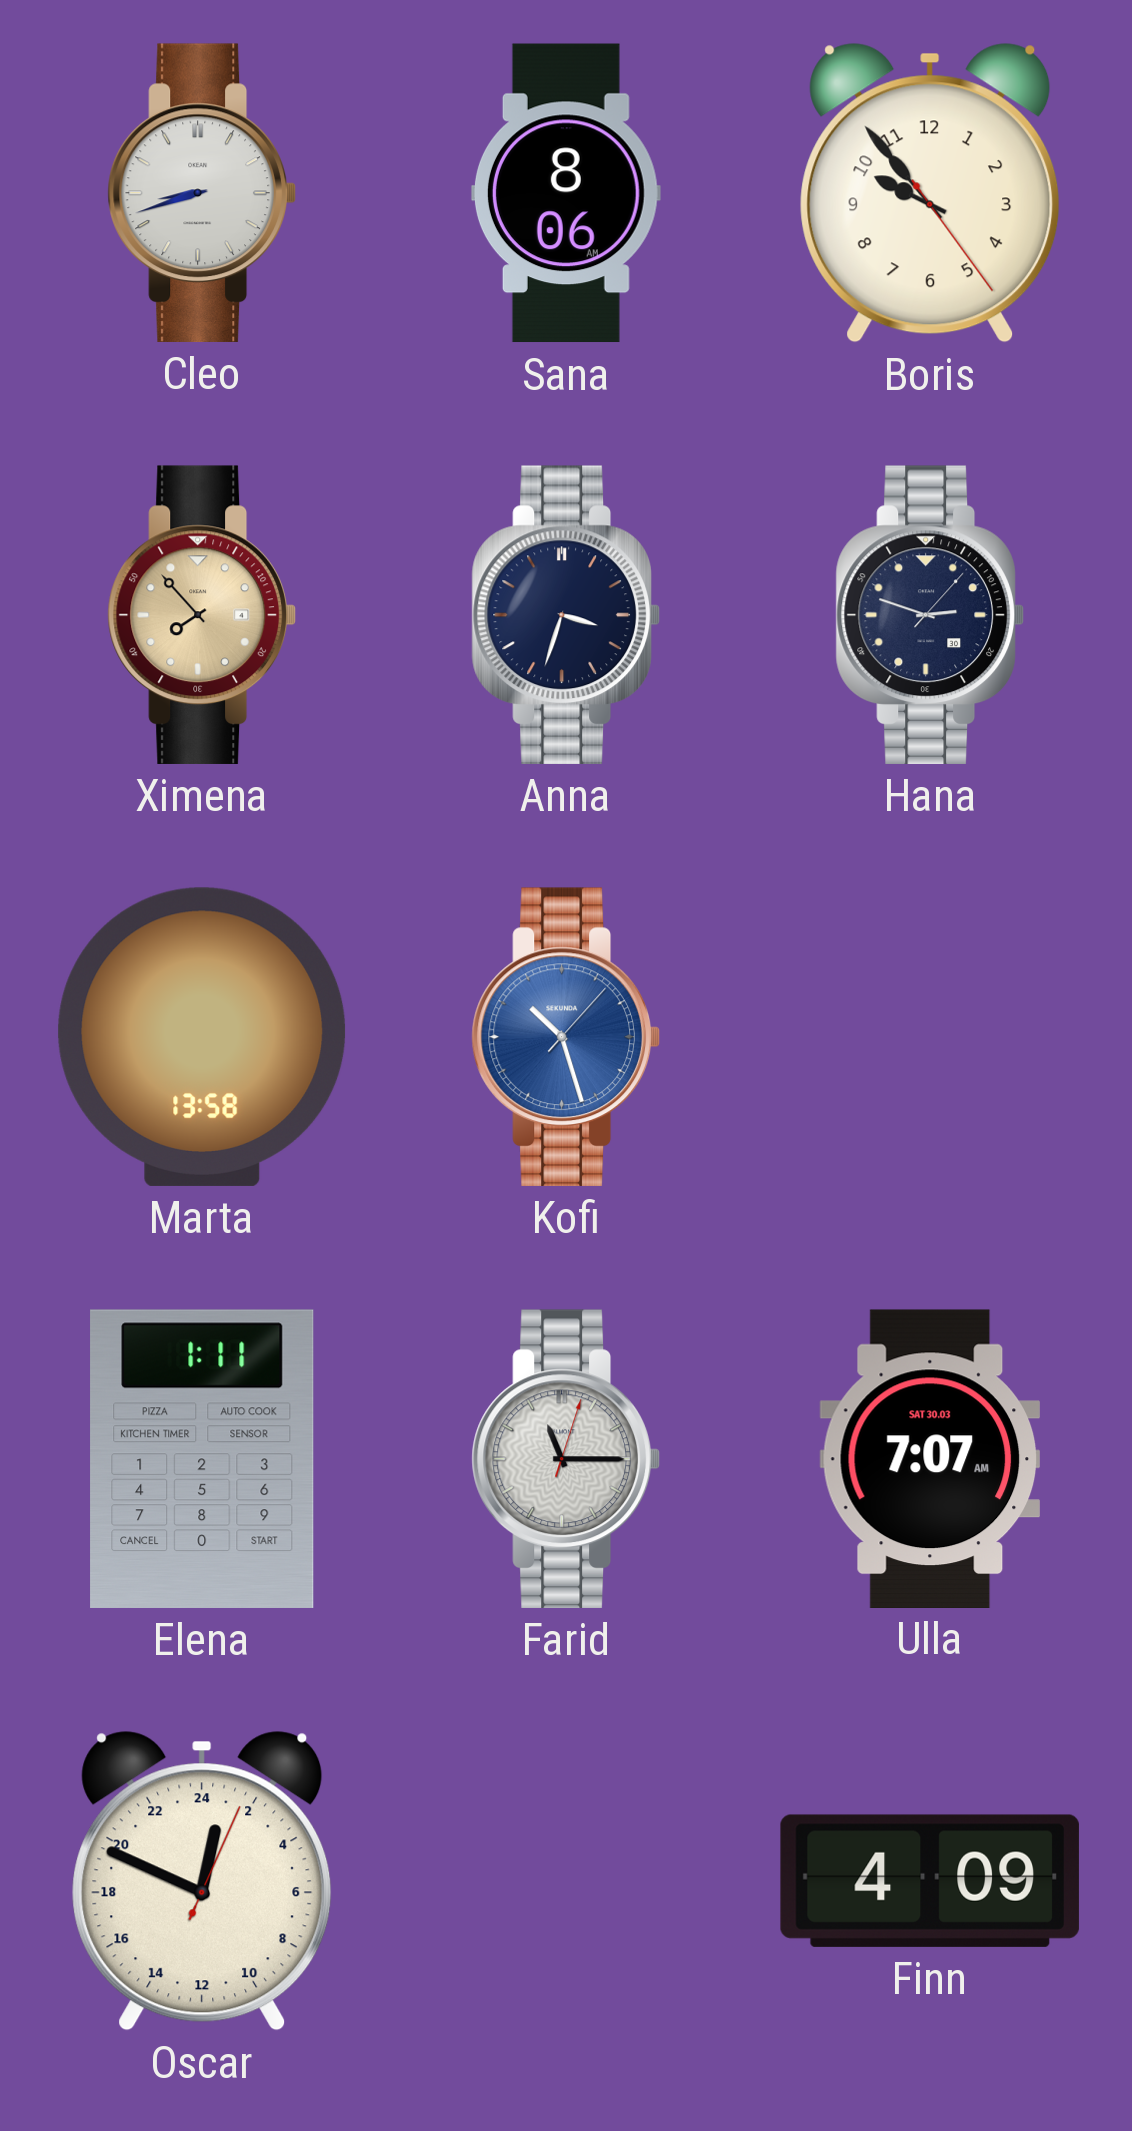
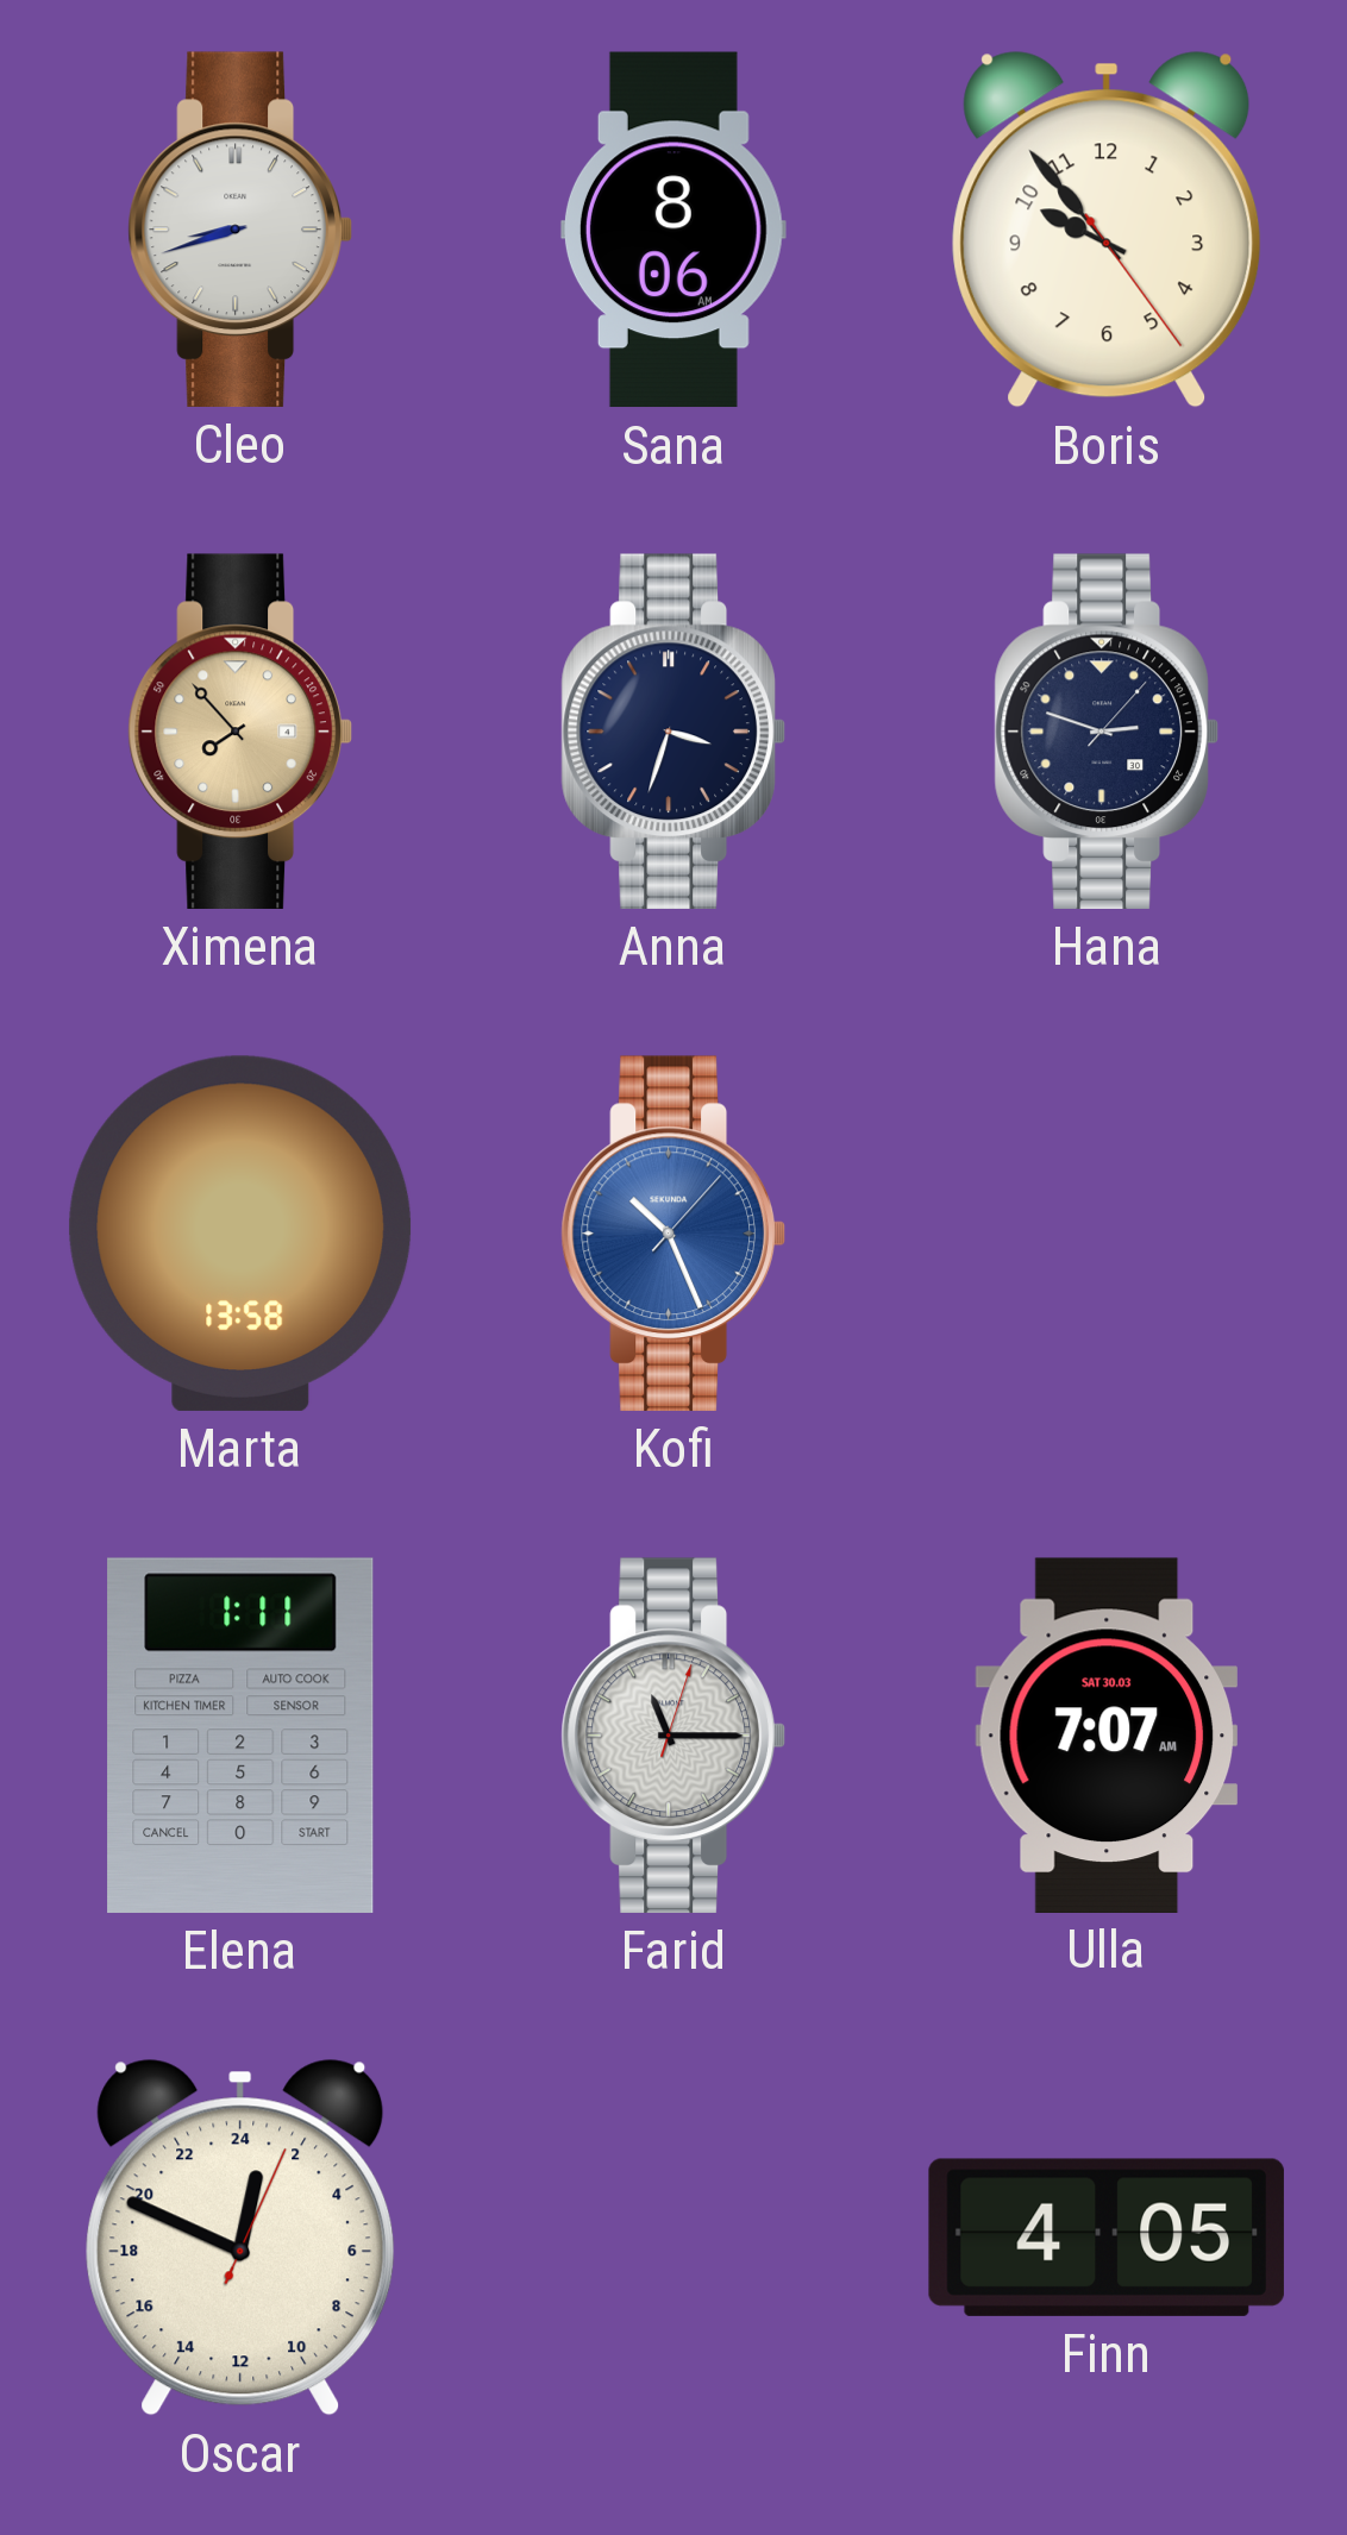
Kofi: 10:27 -> 10:26
Finn: 4:09 -> 4:05
